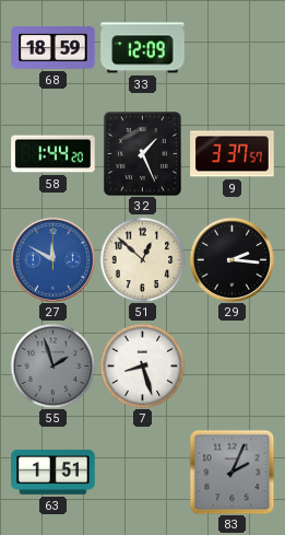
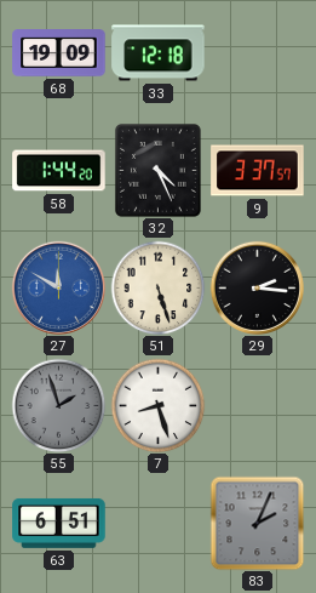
68: 18:59 -> 19:09
33: 12:09 -> 12:18
32: 1:26 -> 4:26
51: 12:52 -> 5:27
63: 1:51 -> 6:51
